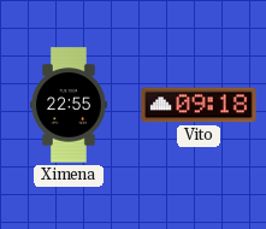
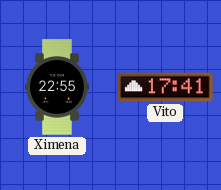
Vito: 09:18 -> 17:41
